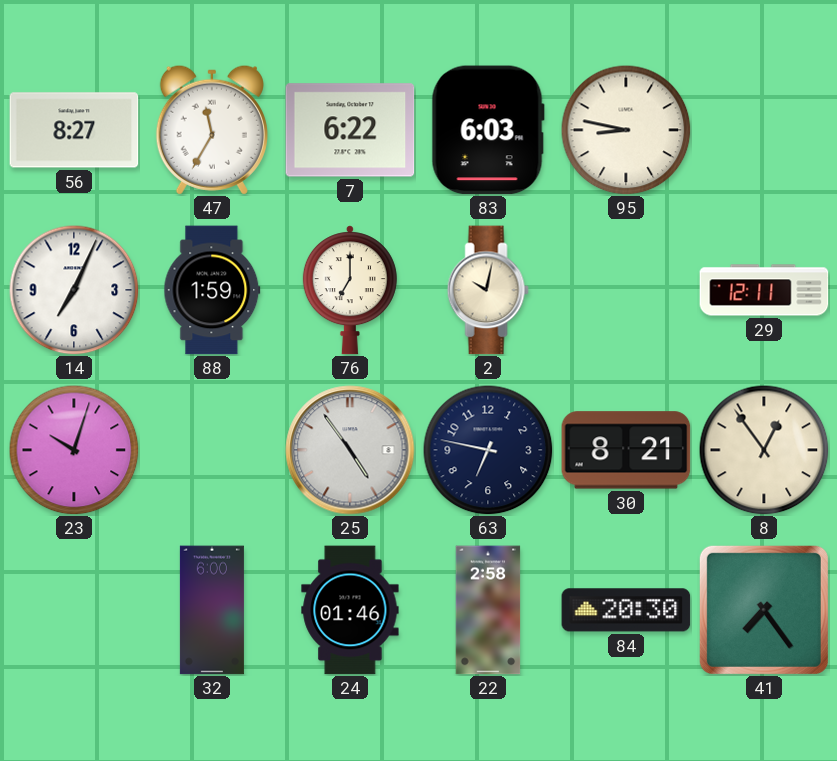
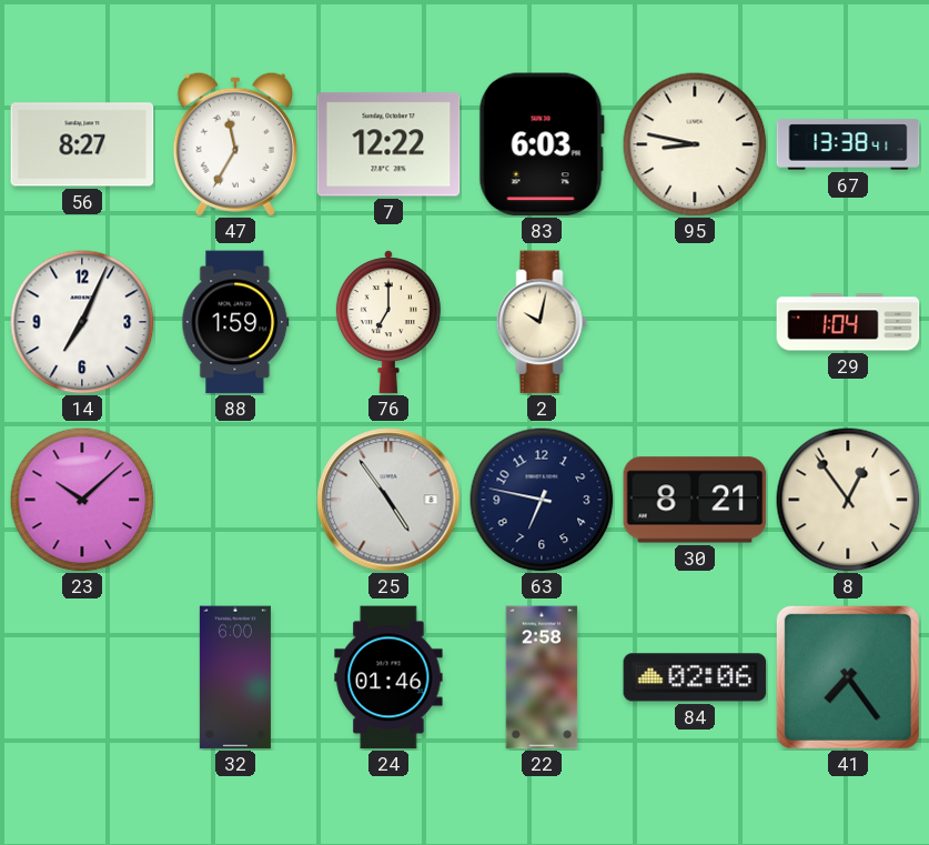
7: 6:22 -> 12:22
67: none -> 13:38
29: 12:11 -> 1:04
23: 10:03 -> 10:08
84: 20:30 -> 02:06
